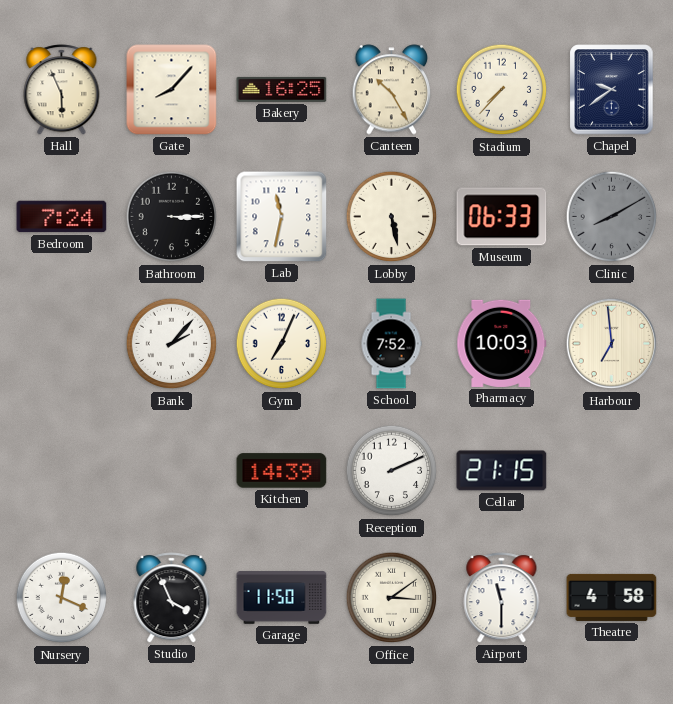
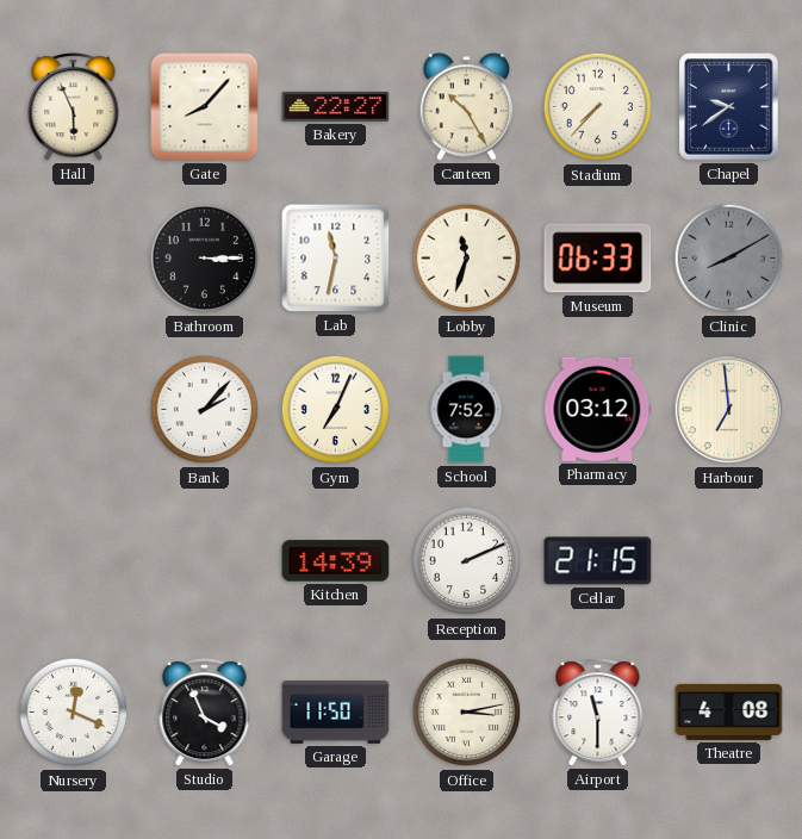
Bakery: 16:25 -> 22:27
Bedroom: 7:24 -> none
Lobby: 5:28 -> 11:33
Pharmacy: 10:03 -> 03:12
Office: 3:09 -> 3:13
Theatre: 4:58 -> 4:08
